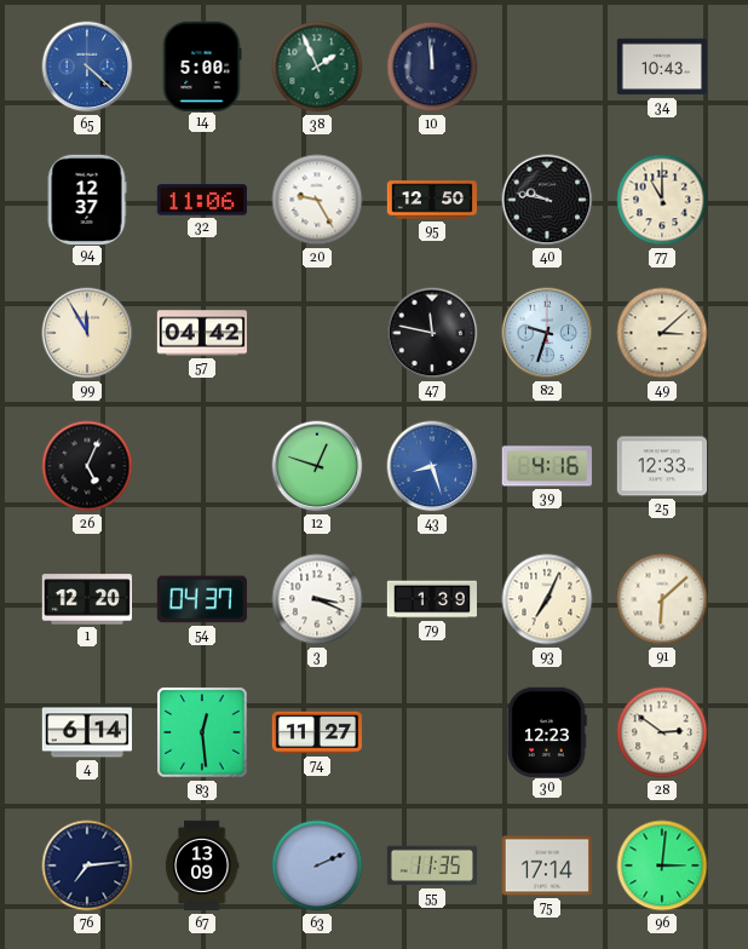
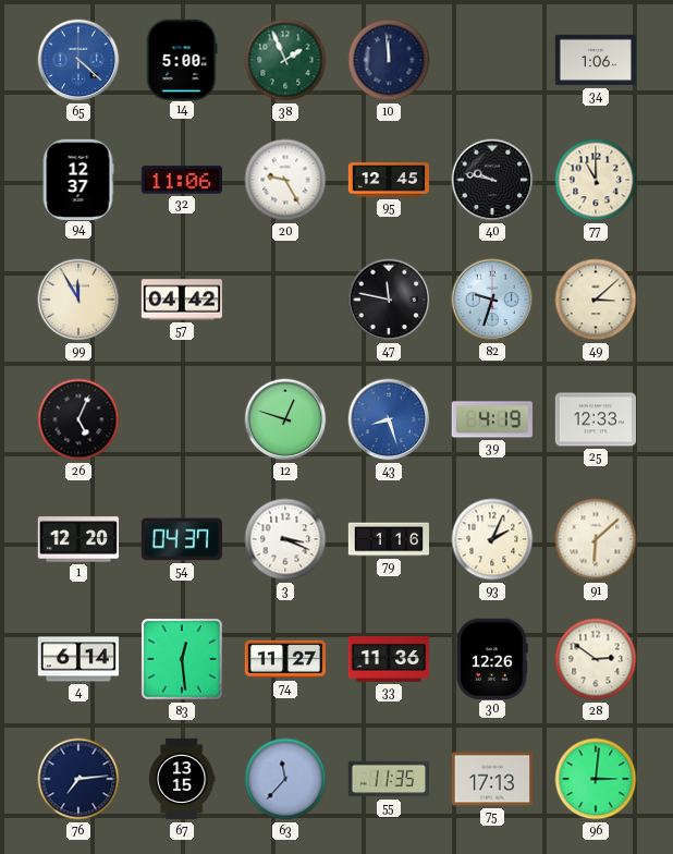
34: 10:43 -> 1:06
95: 12:50 -> 12:45
39: 4:16 -> 4:19
79: 1:39 -> 1:16
93: 7:04 -> 2:04
33: none -> 11:36
30: 12:23 -> 12:26
67: 13:09 -> 13:15
63: 2:11 -> 11:37
75: 17:14 -> 17:13
